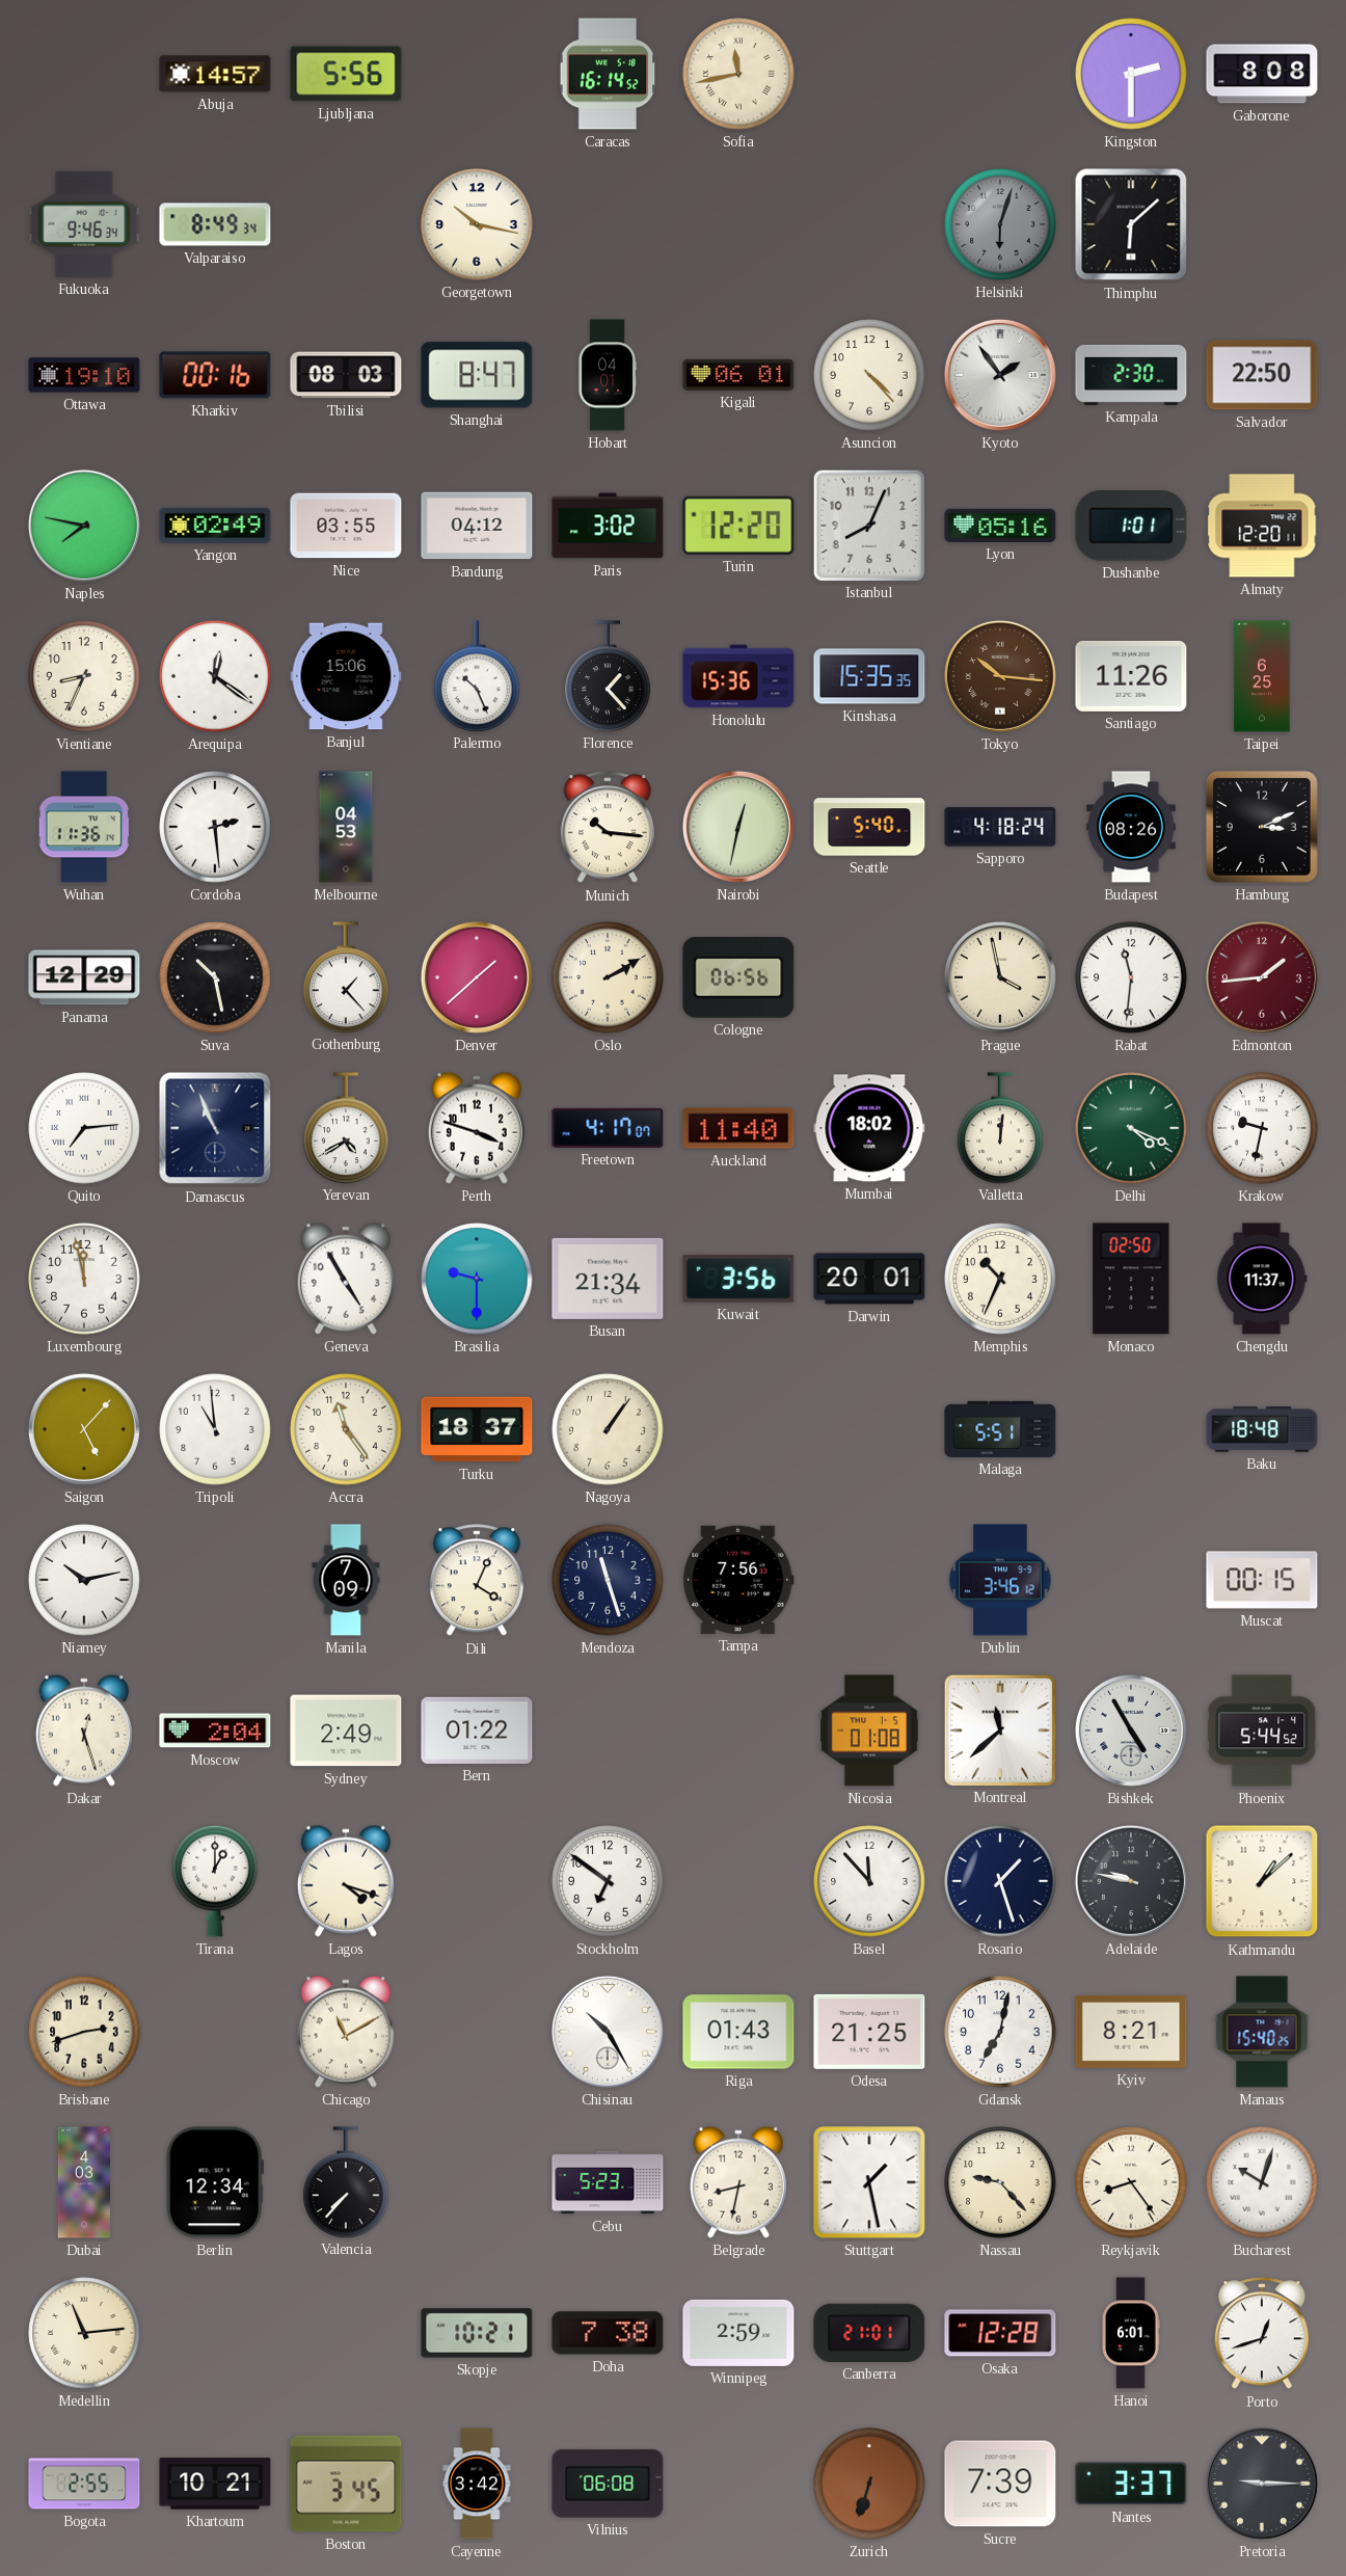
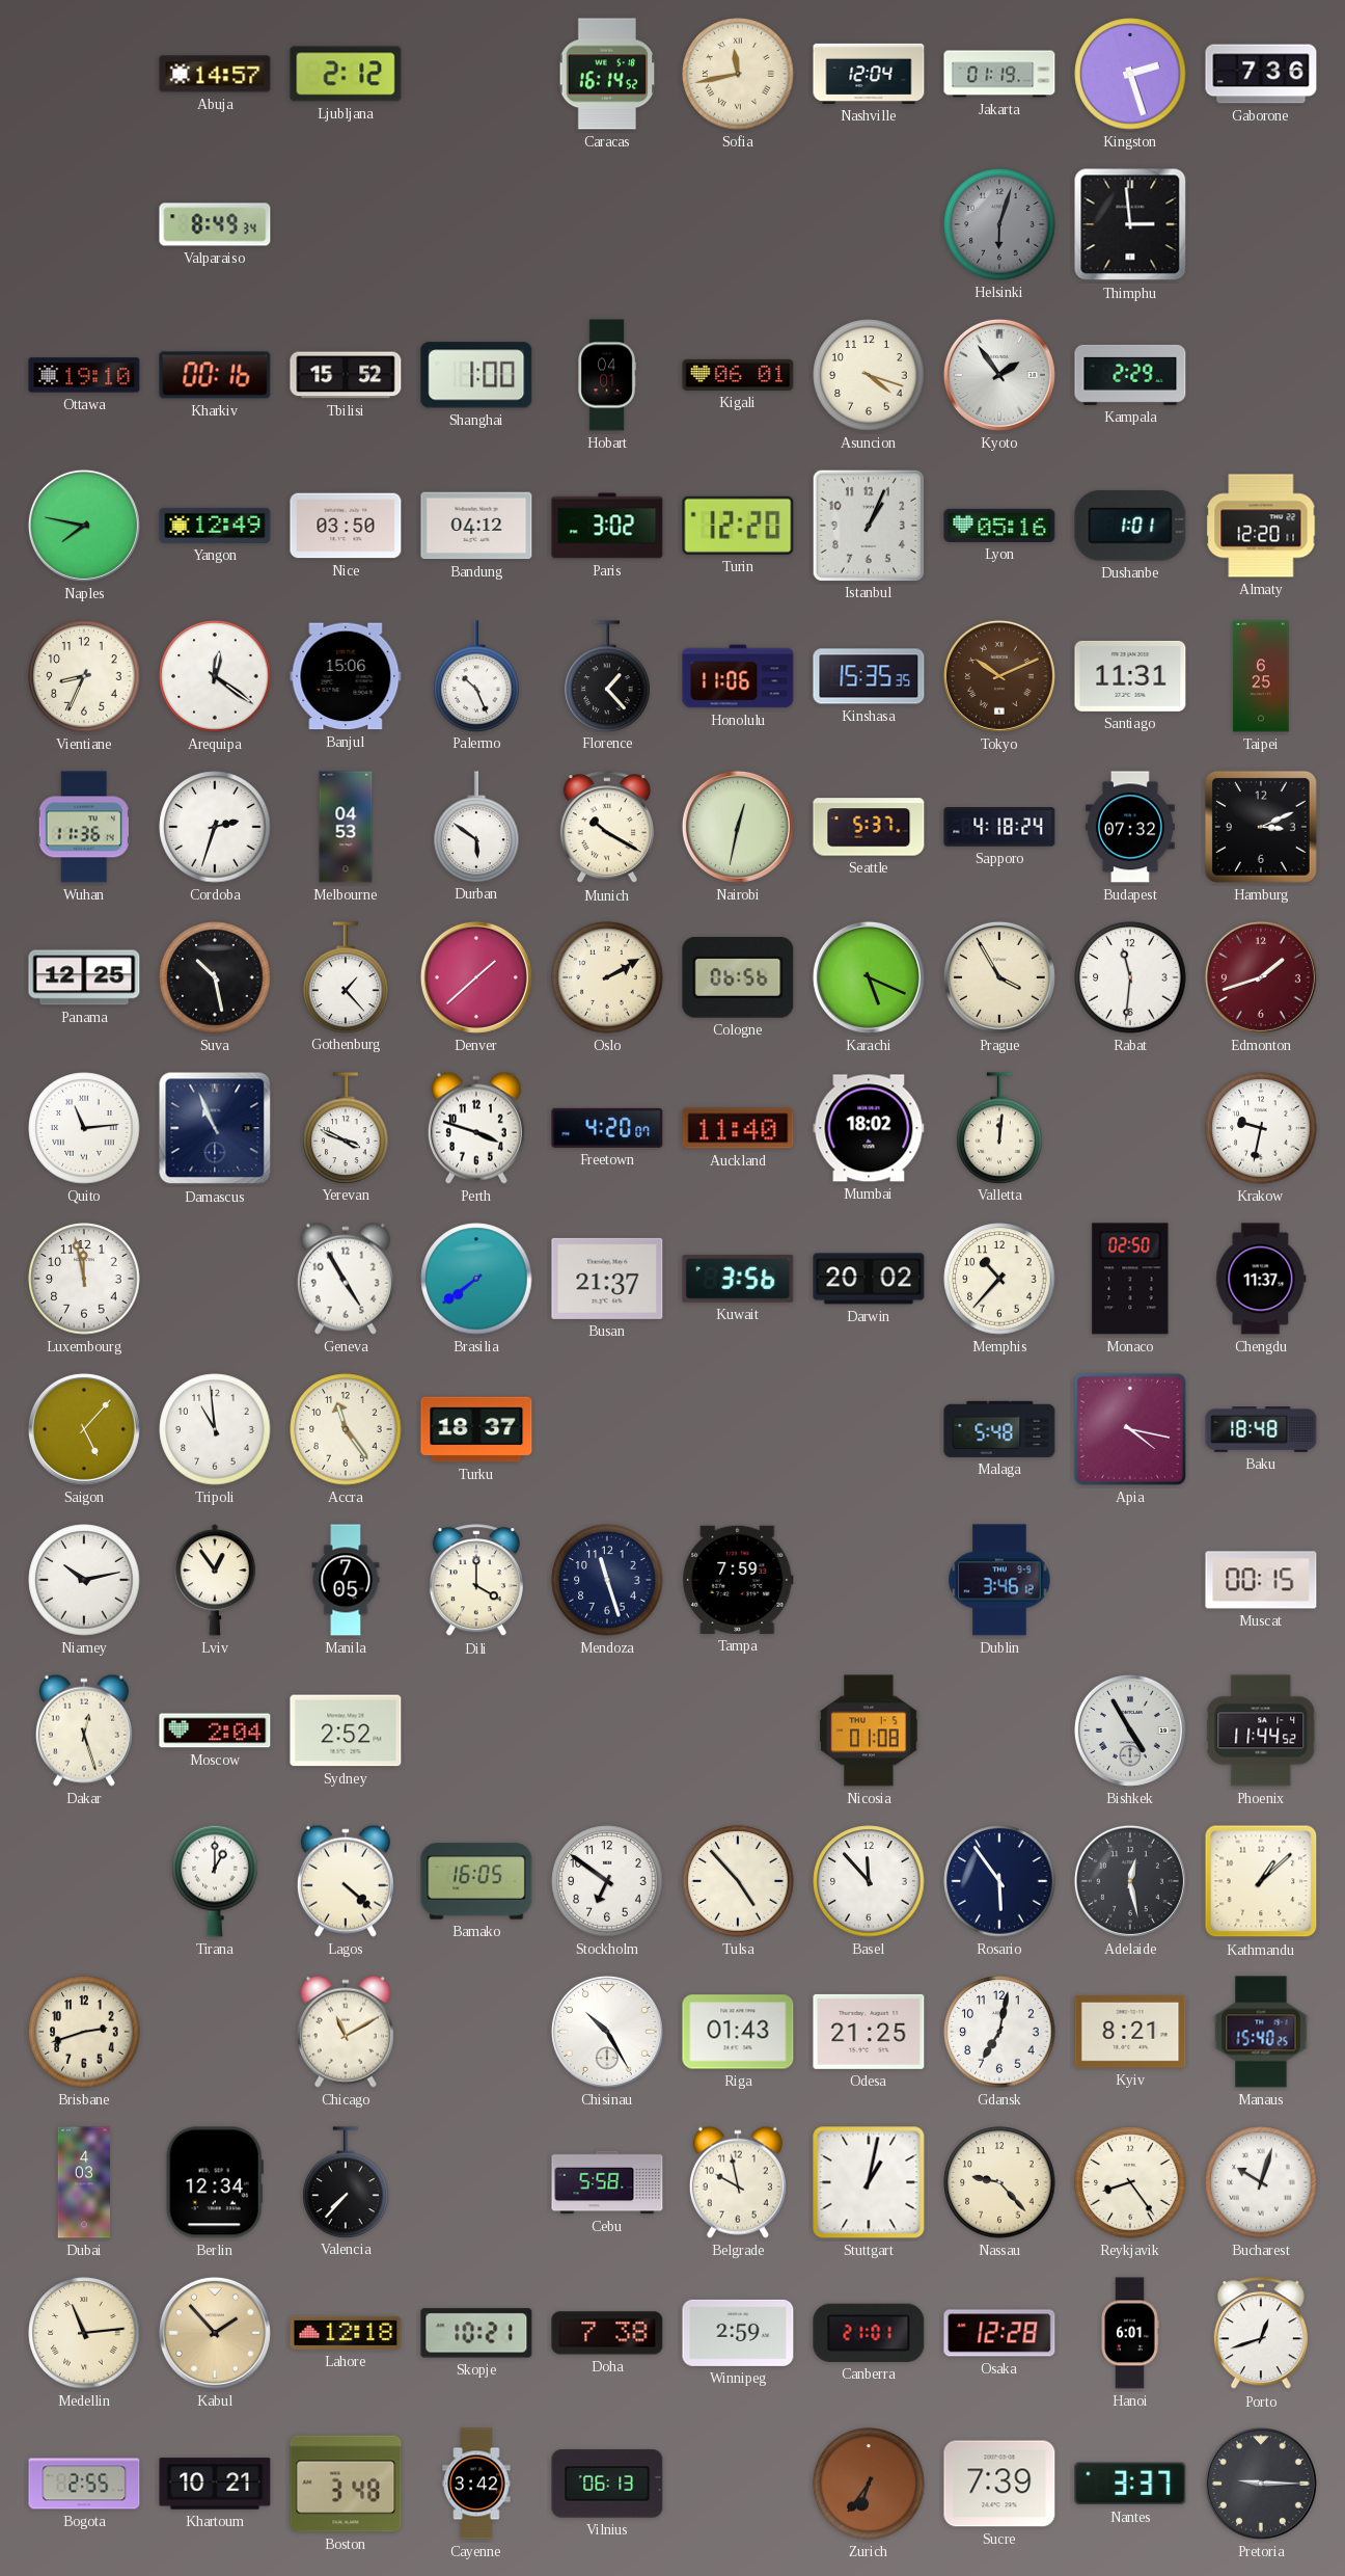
Ljubljana: 5:56 -> 2:12
Nashville: none -> 12:04
Jakarta: none -> 01:19
Kingston: 2:30 -> 2:27
Gaborone: 8:08 -> 7:36
Fukuoka: 9:46 -> none
Georgetown: 10:17 -> none
Thimphu: 6:08 -> 2:59
Tbilisi: 08:03 -> 15:52
Shanghai: 8:47 -> 1:00
Asuncion: 4:23 -> 4:18
Kampala: 2:30 -> 2:29
Salvador: 22:50 -> none
Yangon: 02:49 -> 12:49
Nice: 03:55 -> 03:50
Istanbul: 8:04 -> 1:04
Honolulu: 15:36 -> 11:06
Tokyo: 10:16 -> 10:11
Santiago: 11:26 -> 11:31
Cordoba: 2:29 -> 2:33
Durban: none -> 5:51
Munich: 10:16 -> 10:20
Seattle: 5:40 -> 5:37
Budapest: 08:26 -> 07:32
Panama: 12:29 -> 12:25
Karachi: none -> 5:19
Prague: 3:58 -> 3:55
Edmonton: 1:44 -> 1:42
Quito: 7:14 -> 11:14
Yerevan: 4:40 -> 3:49
Freetown: 4:17 -> 4:20
Delhi: 4:19 -> none
Brasilia: 9:30 -> 7:39
Busan: 21:34 -> 21:37
Darwin: 20:01 -> 20:02
Memphis: 10:34 -> 10:37
Nagoya: 1:06 -> none
Malaga: 5:51 -> 5:48
Apia: none -> 4:17
Lviv: none -> 12:54
Manila: 7:09 -> 7:05
Dili: 4:04 -> 4:00
Tampa: 7:56 -> 7:59
Sydney: 2:49 -> 2:52
Bern: 01:22 -> none
Montreal: 11:38 -> none
Phoenix: 5:44 -> 11:44
Lagos: 4:18 -> 4:22
Bamako: none -> 16:05
Tulsa: none -> 4:53
Rosario: 1:27 -> 5:54
Adelaide: 9:47 -> 12:28
Cebu: 5:23 -> 5:58
Belgrade: 8:32 -> 9:58
Stuttgart: 1:28 -> 1:02
Kabul: none -> 1:53
Lahore: none -> 12:18
Boston: 3:45 -> 3:48
Vilnius: 06:08 -> 06:13
Zurich: 6:33 -> 6:36
